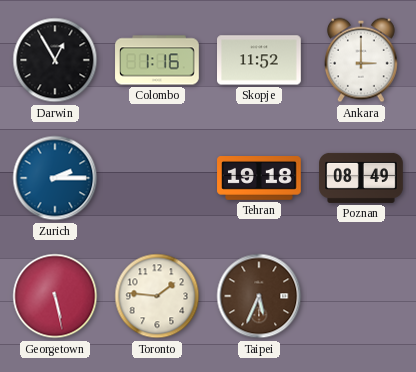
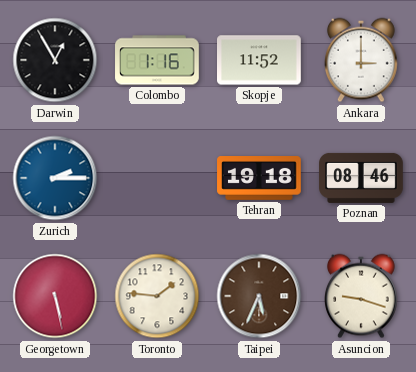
Poznan: 08:49 -> 08:46
Asuncion: none -> 9:18
